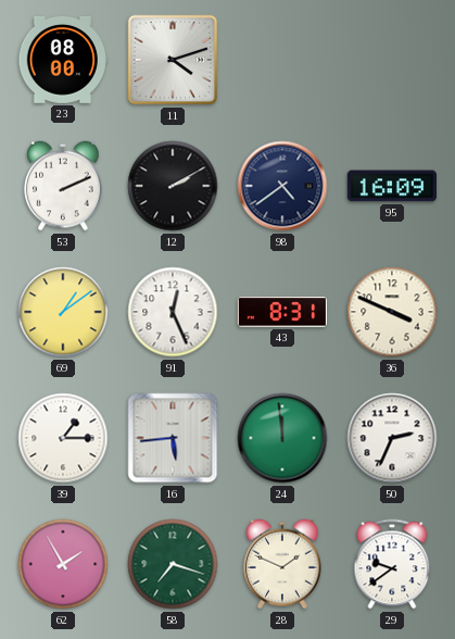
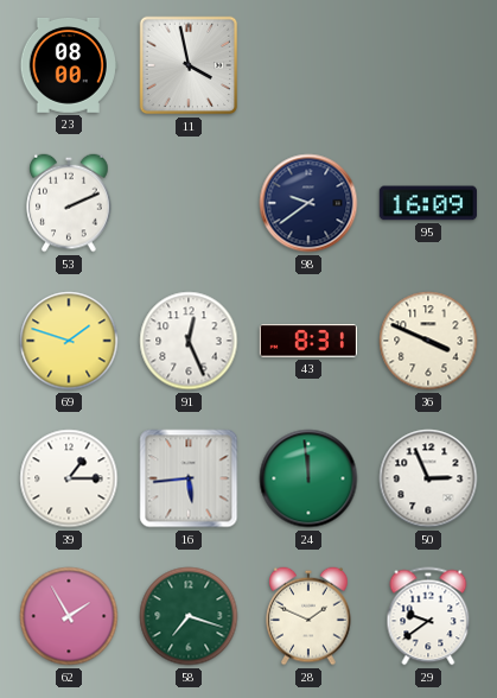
11: 4:12 -> 3:58
12: 2:10 -> none
98: 4:39 -> 9:39
69: 1:09 -> 1:48
50: 2:34 -> 2:56
